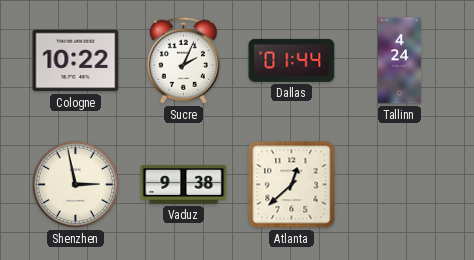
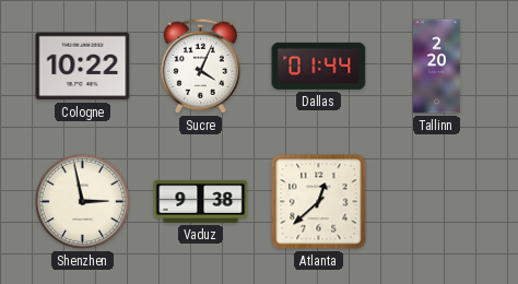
Sucre: 2:04 -> 4:04
Tallinn: 4:24 -> 2:20
